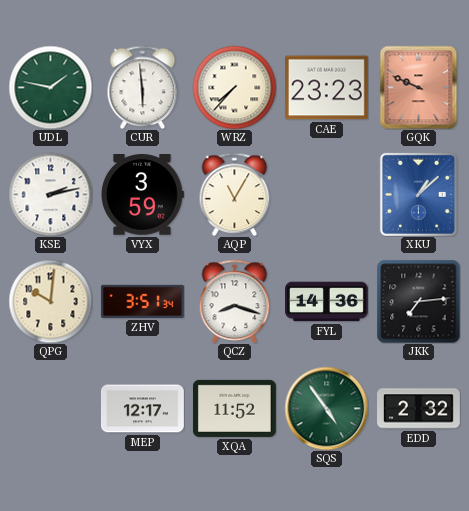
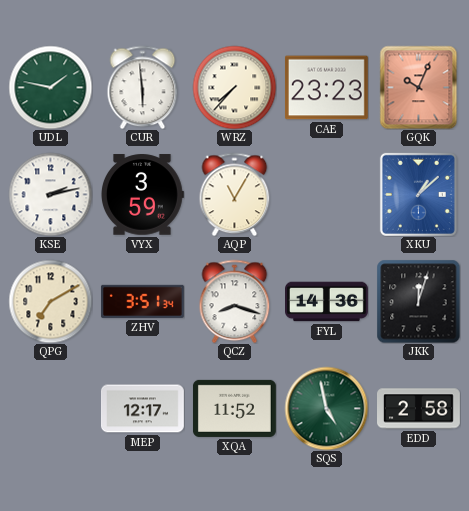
GQK: 9:49 -> 10:04
QPG: 10:01 -> 7:10
JKK: 7:14 -> 12:03
SQS: 4:54 -> 4:58
EDD: 2:32 -> 2:58
